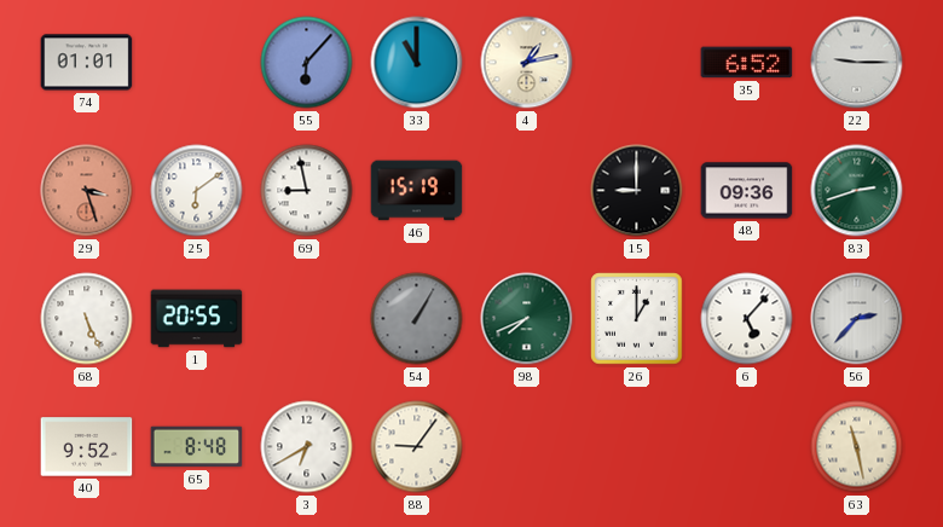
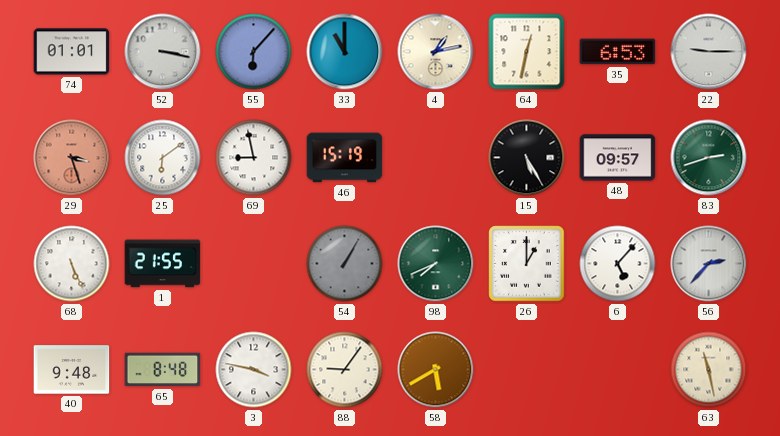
52: none -> 3:17
64: none -> 12:32
35: 6:52 -> 6:53
15: 9:00 -> 5:25
48: 09:36 -> 09:57
1: 20:55 -> 21:55
40: 9:52 -> 9:48
3: 6:40 -> 3:47
58: none -> 5:40
